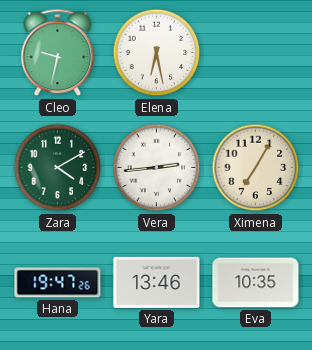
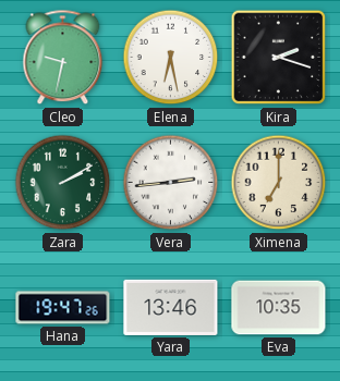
Kira: none -> 2:18
Zara: 4:10 -> 2:10
Ximena: 7:05 -> 7:00
